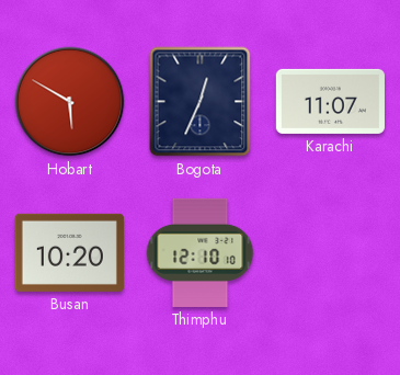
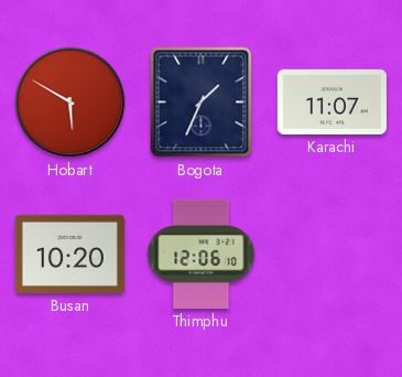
Bogota: 12:34 -> 1:34
Thimphu: 12:10 -> 12:06
